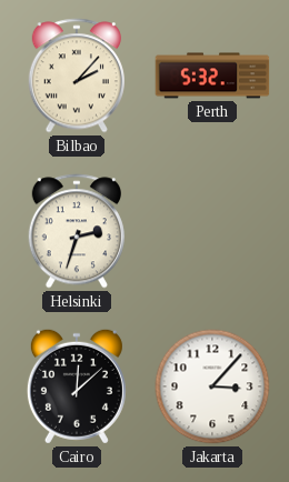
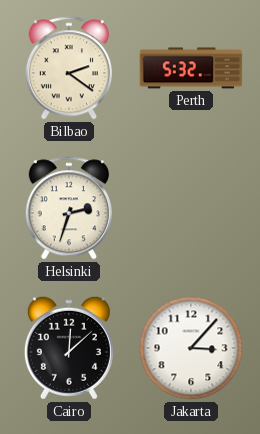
Bilbao: 2:07 -> 2:21
